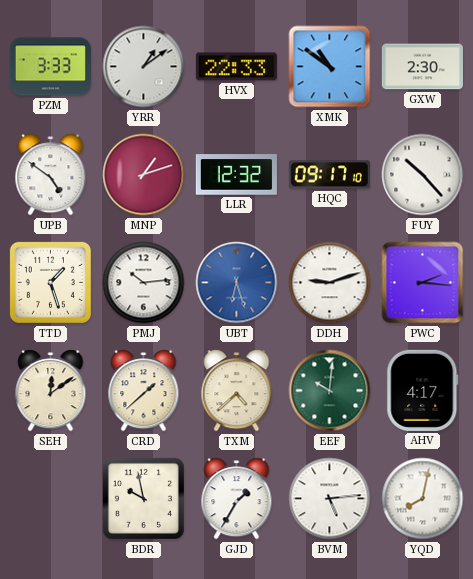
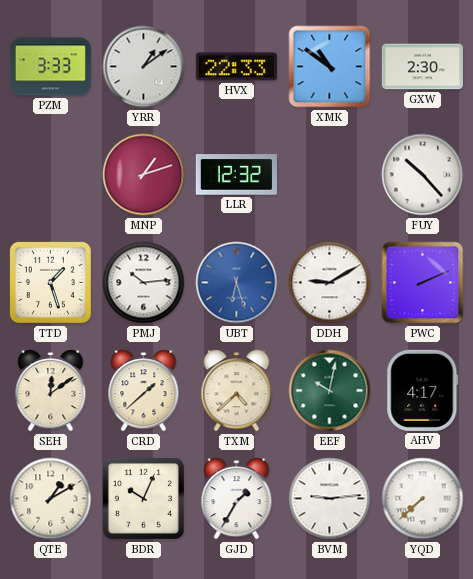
UPB: 4:51 -> none
HQC: 09:17 -> none
DDH: 9:12 -> 9:10
PWC: 2:16 -> 2:11
EEF: 10:01 -> 10:02
QTE: none -> 1:10
BDR: 9:58 -> 10:04
BVM: 5:14 -> 9:14
YQD: 8:02 -> 7:38
